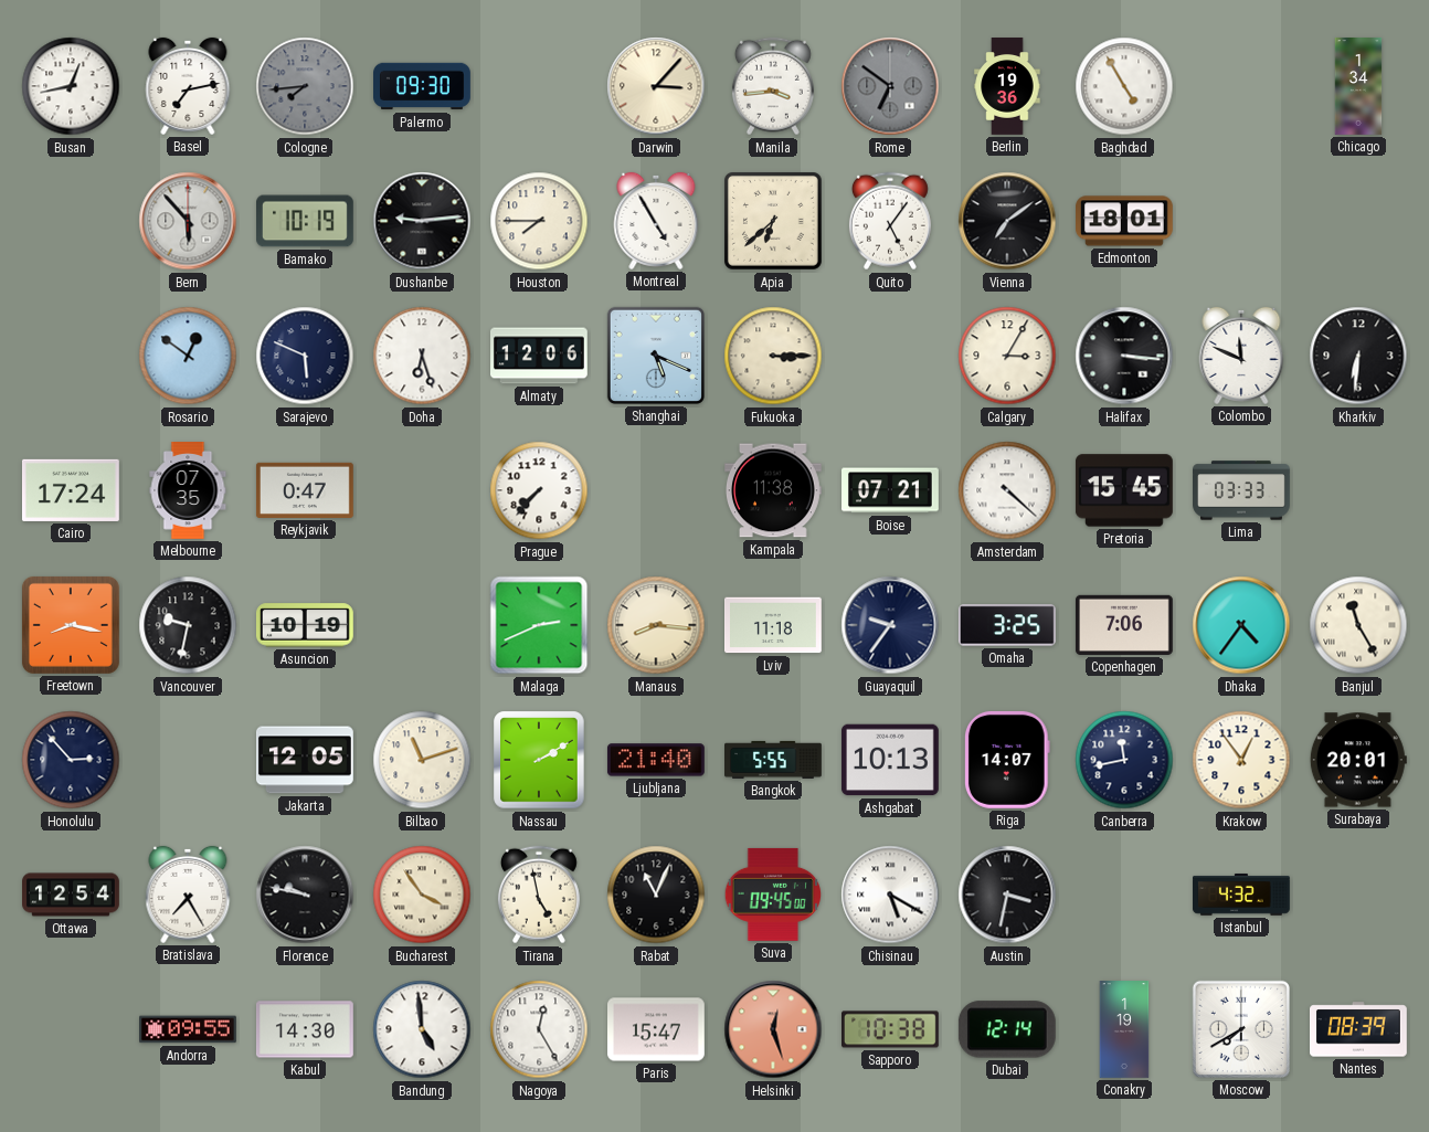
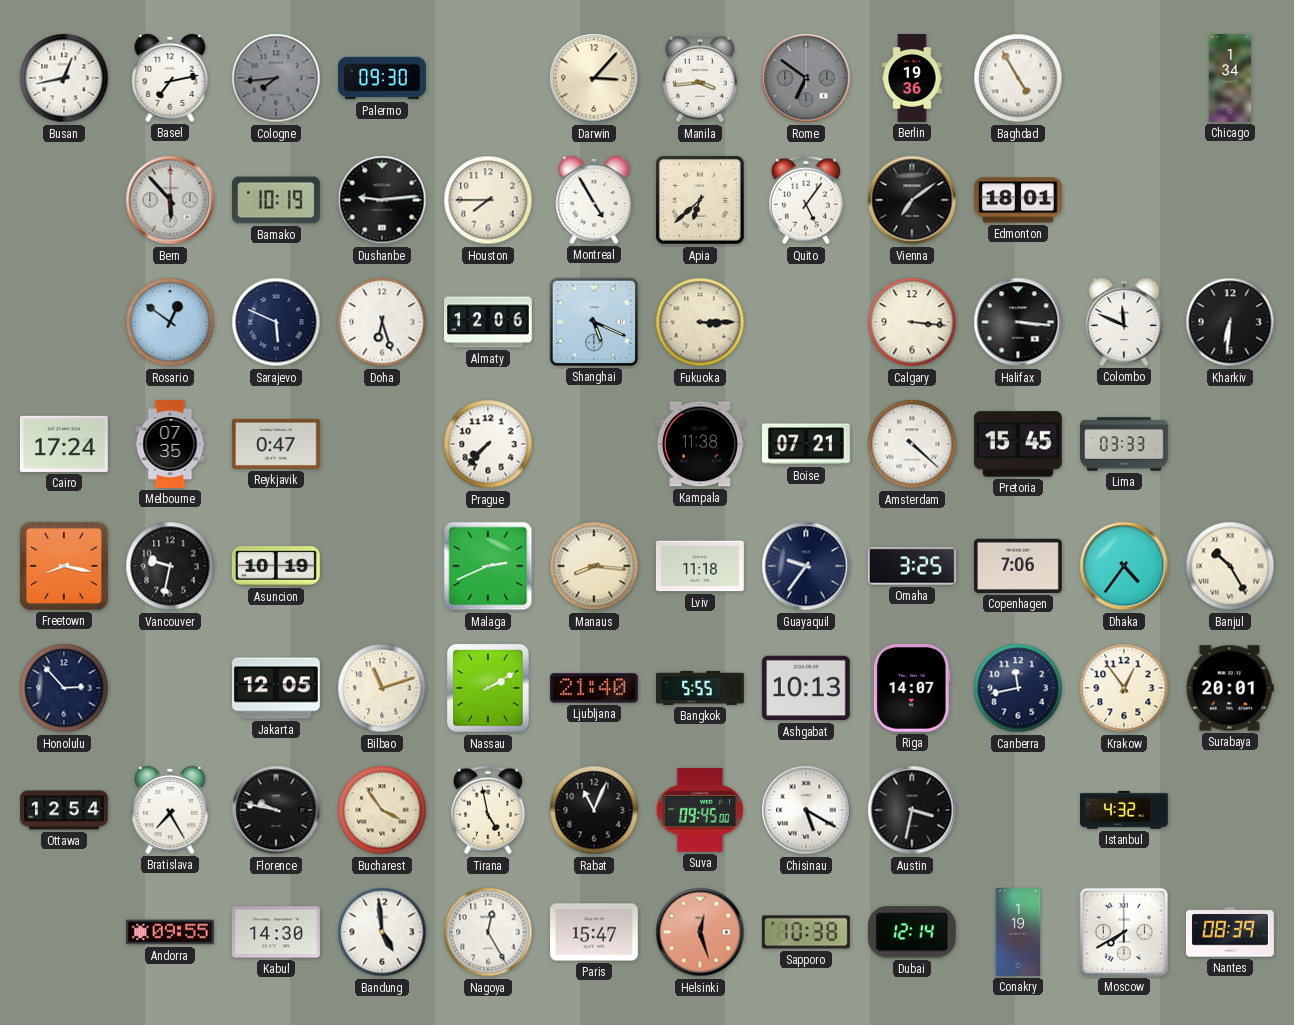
Calgary: 3:05 -> 3:16
Banjul: 11:25 -> 10:25
